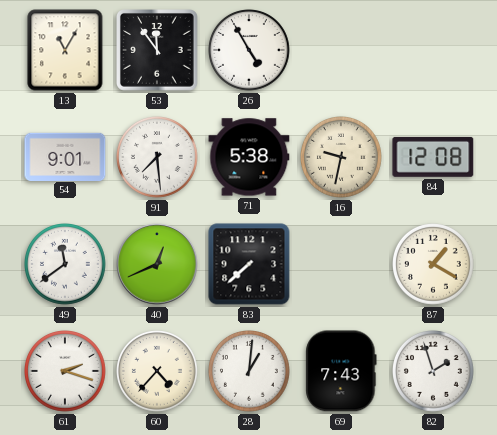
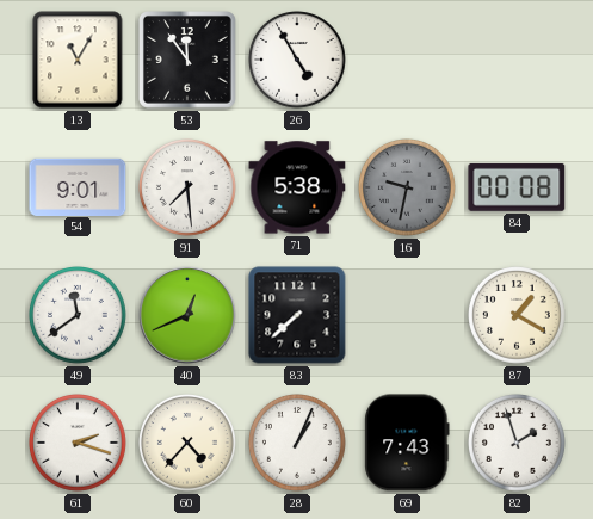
16 dial: cream -> grey
84: 12:08 -> 00:08
28: 1:01 -> 1:04
